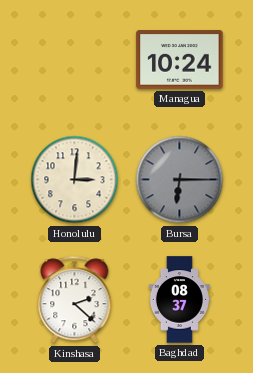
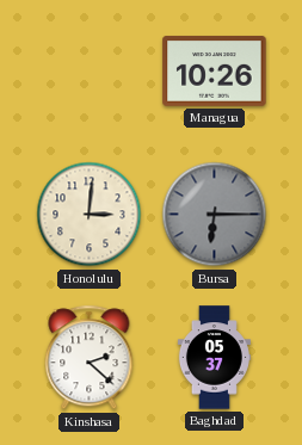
Managua: 10:24 -> 10:26
Baghdad: 08:37 -> 05:37
